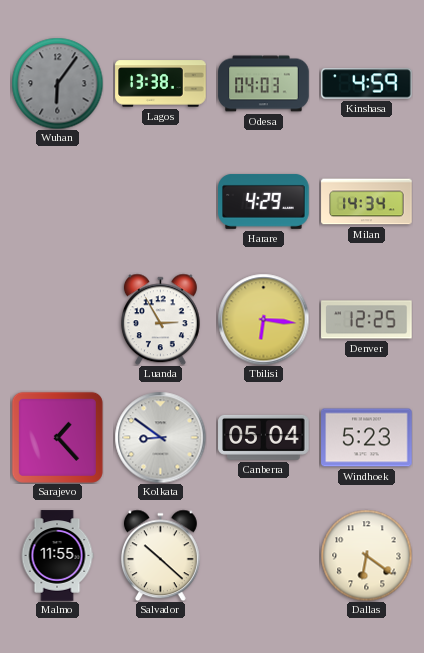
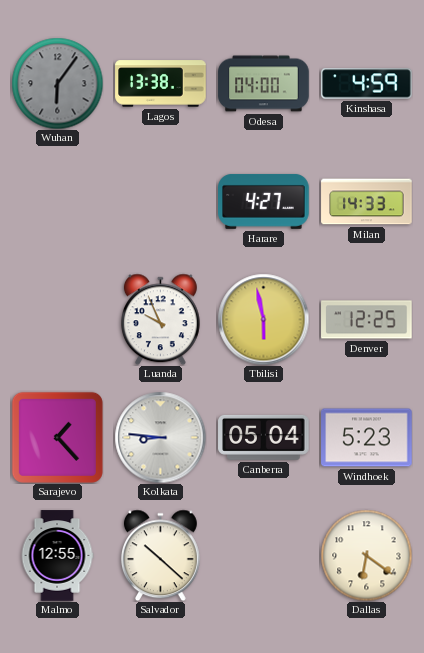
Odesa: 04:03 -> 04:00
Harare: 4:29 -> 4:27
Milan: 14:34 -> 14:33
Luanda: 2:55 -> 9:56
Tbilisi: 6:16 -> 5:58
Kolkata: 8:51 -> 8:46
Malmo: 11:55 -> 12:55
